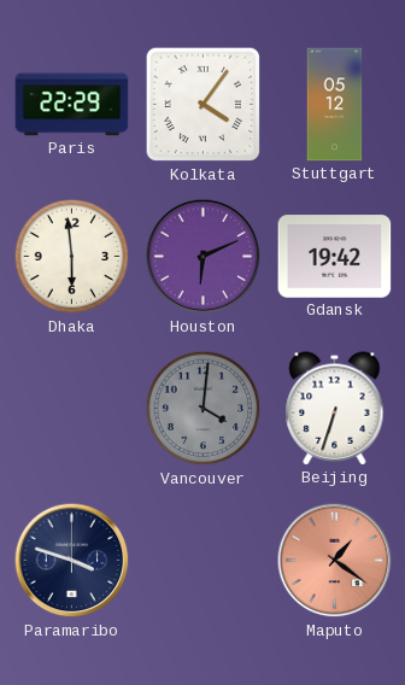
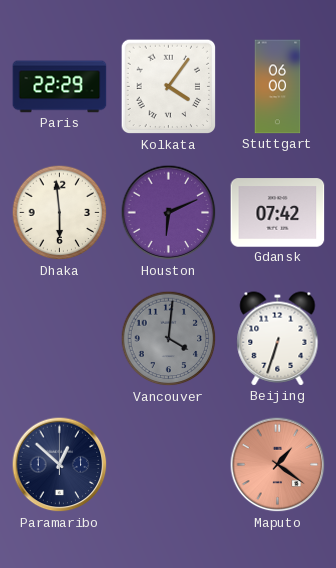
Stuttgart: 05:12 -> 06:00
Gdansk: 19:42 -> 07:42
Paramaribo: 3:48 -> 12:52
